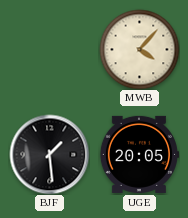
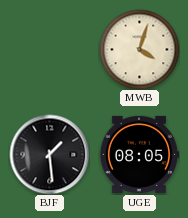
MWB: 4:07 -> 4:03
UGE: 20:05 -> 08:05
